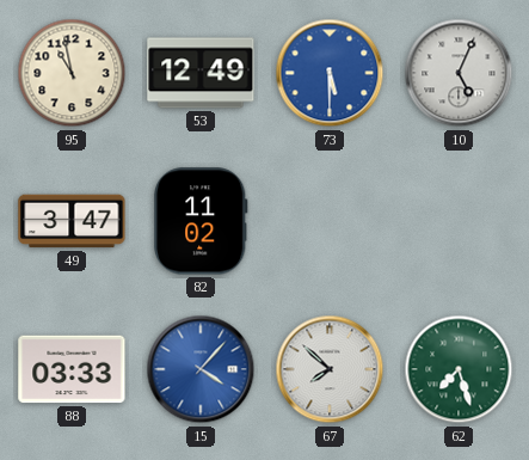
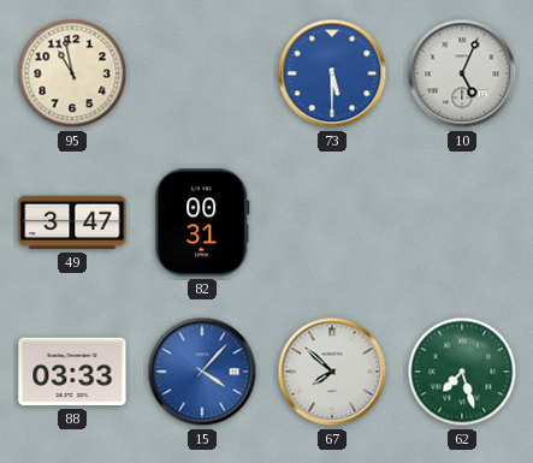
53: 12:49 -> none
82: 11:02 -> 00:31
